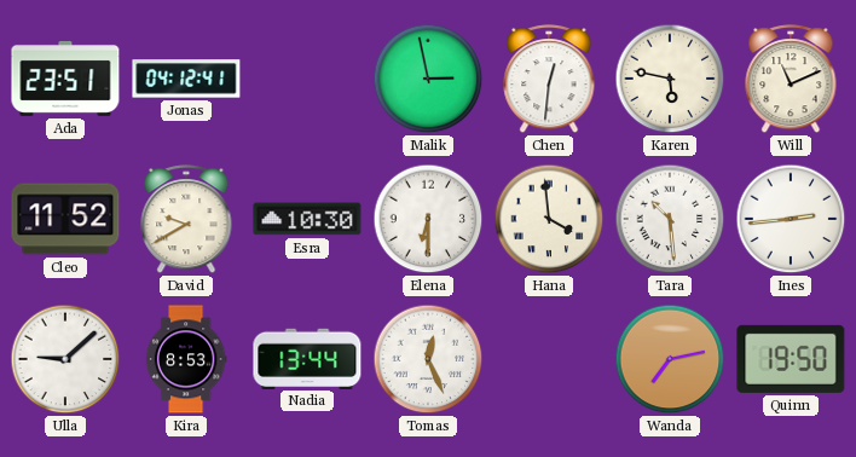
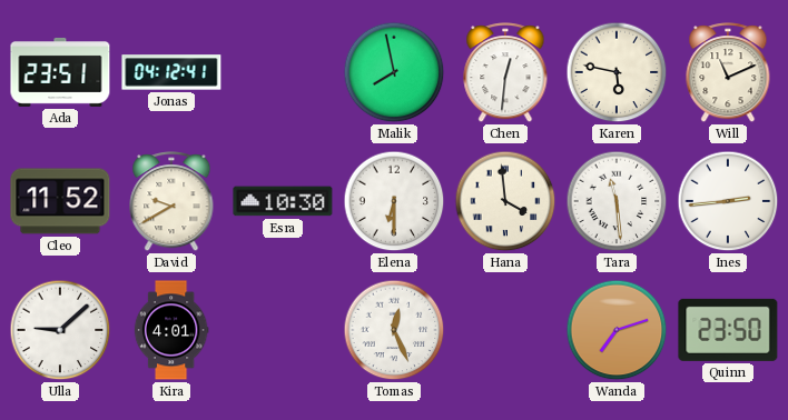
Malik: 2:58 -> 7:58
Tara: 10:29 -> 11:29
Kira: 8:53 -> 4:01
Nadia: 13:44 -> none
Wanda: 7:13 -> 7:12
Quinn: 19:50 -> 23:50
